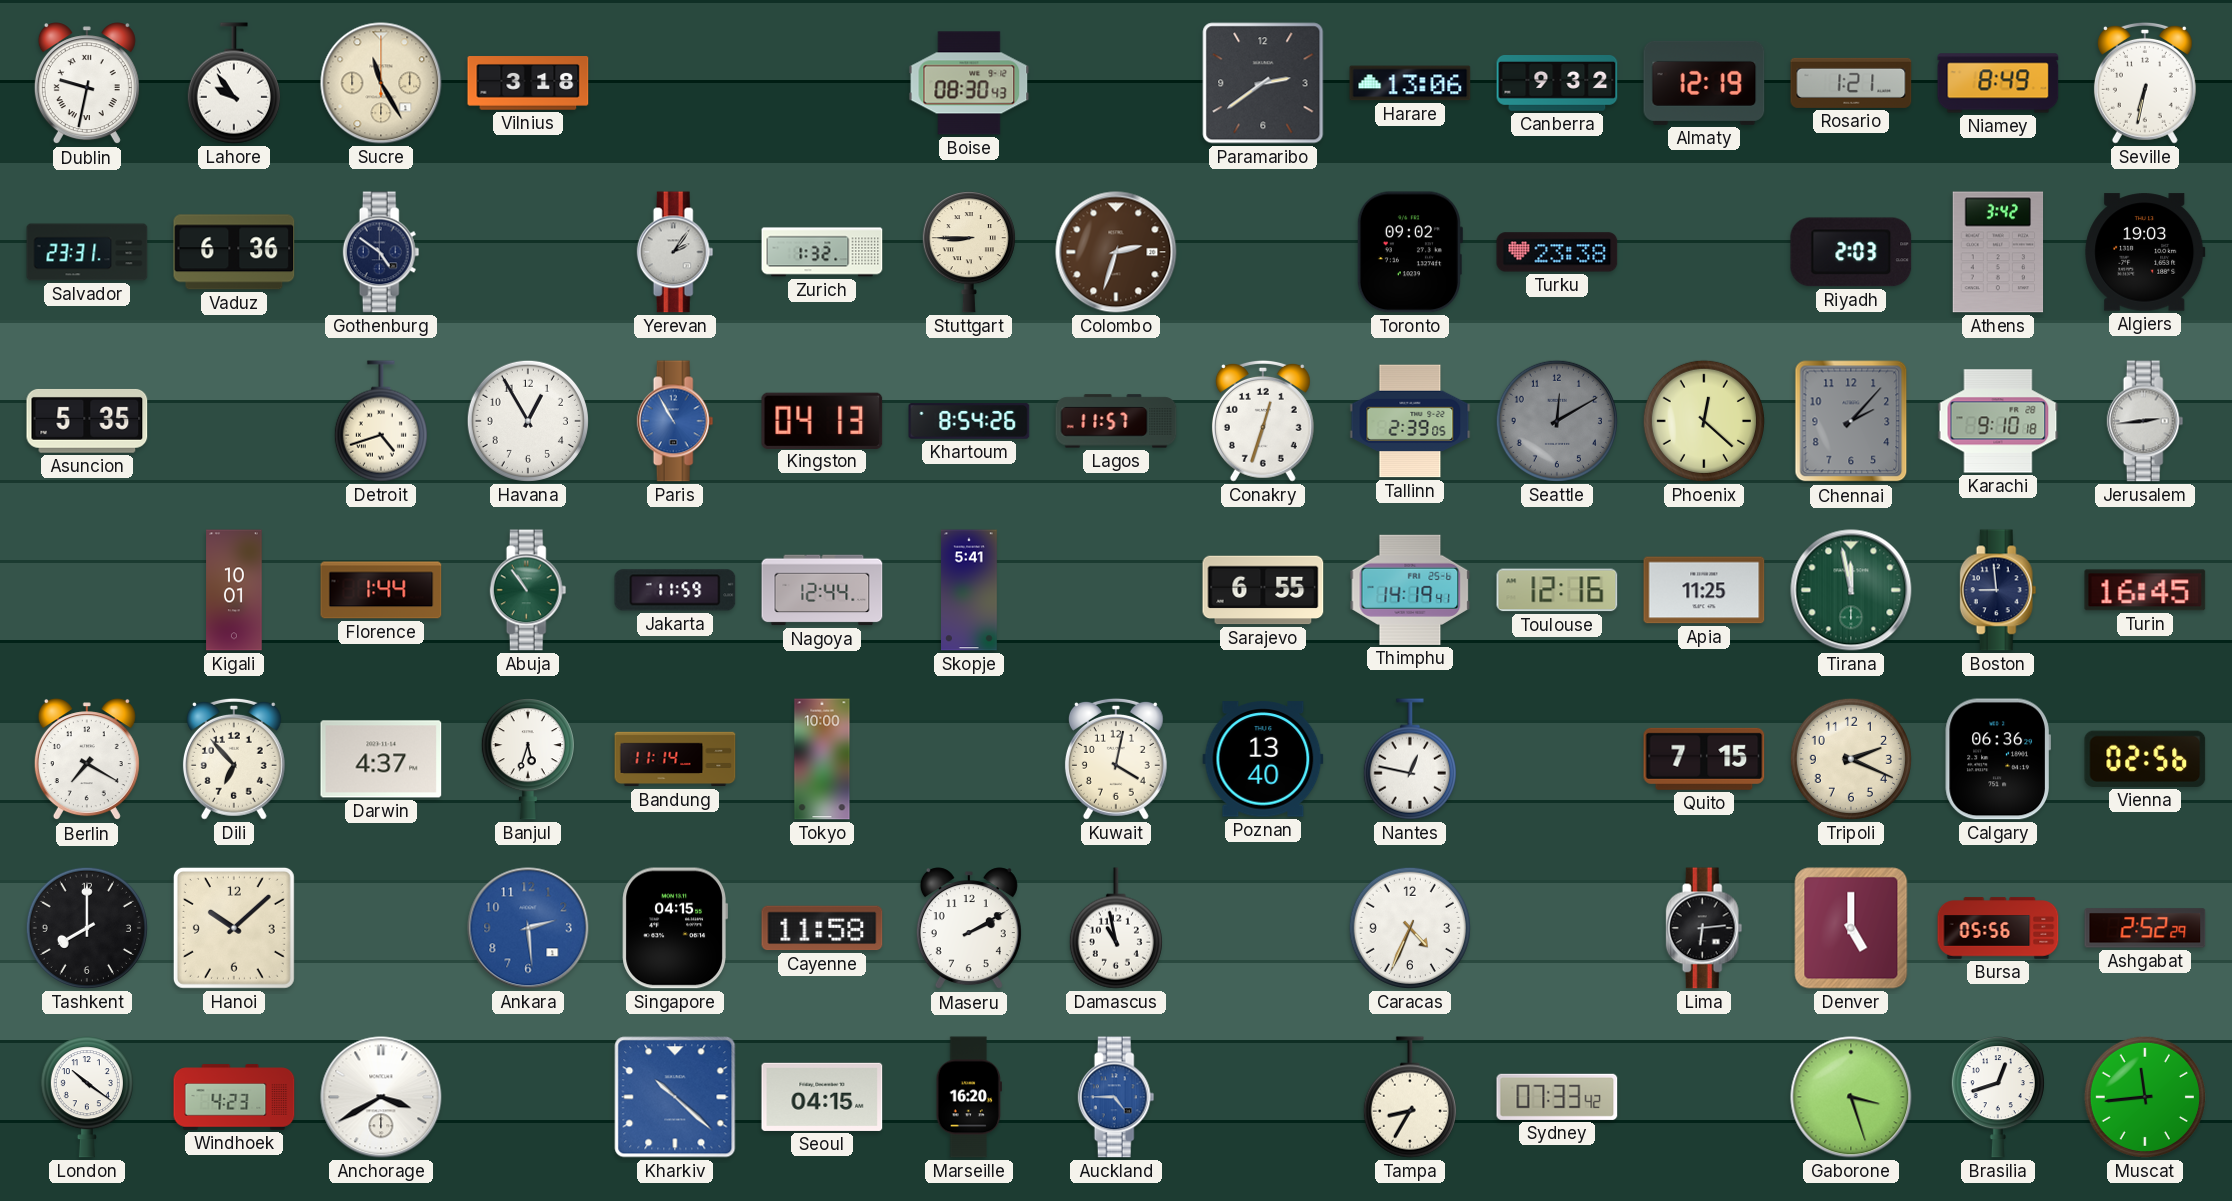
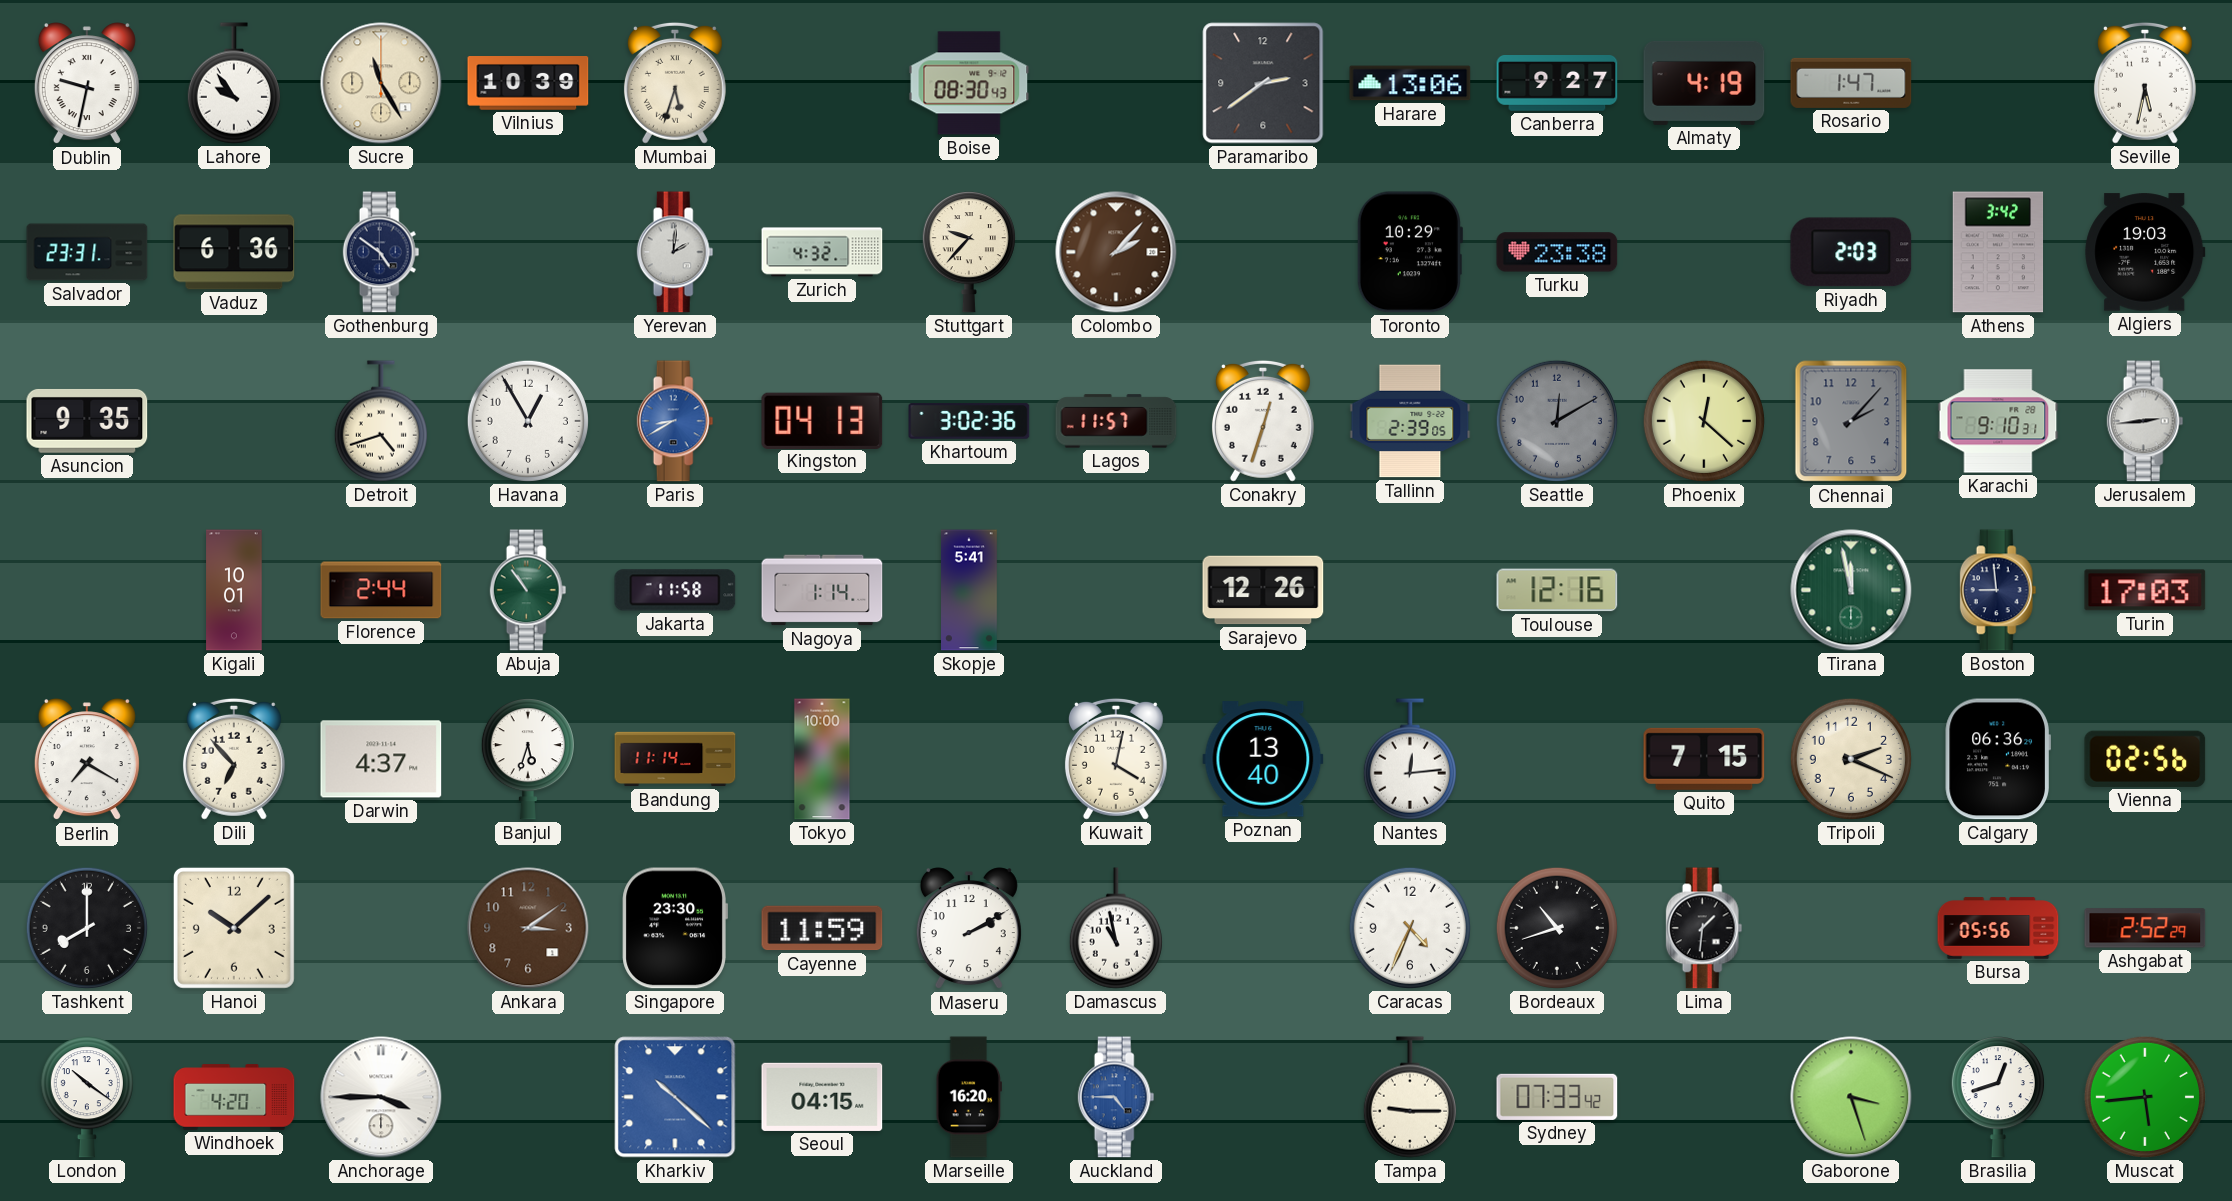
Vilnius: 3:18 -> 10:39
Mumbai: none -> 5:33
Canberra: 9:32 -> 9:27
Almaty: 12:19 -> 4:19
Rosario: 1:21 -> 1:47
Niamey: 8:49 -> none
Seville: 6:32 -> 5:32
Yerevan: 2:06 -> 2:01
Zurich: 1:32 -> 4:32
Stuttgart: 8:45 -> 9:37
Colombo: 2:33 -> 2:07
Toronto: 09:02 -> 10:29
Asuncion: 5:35 -> 9:35
Paris: 10:55 -> 8:40
Khartoum: 8:54 -> 3:02
Karachi: 9:10:18 -> 9:10:31
Florence: 1:44 -> 2:44
Jakarta: 11:59 -> 11:58
Nagoya: 12:44 -> 1:14
Sarajevo: 6:55 -> 12:26
Thimphu: 14:19 -> none
Apia: 11:25 -> none
Turin: 16:45 -> 17:03
Nantes: 12:47 -> 12:14
Ankara: 2:29 -> 3:09
Ankara dial: blue -> brown
Singapore: 04:15 -> 23:30
Cayenne: 11:58 -> 11:59
Bordeaux: none -> 10:42
Lima: 6:14 -> 1:31
Denver: 5:00 -> none
Windhoek: 4:23 -> 4:20
Anchorage: 3:40 -> 3:45
Tampa: 8:35 -> 9:15
Muscat: 11:44 -> 5:44
